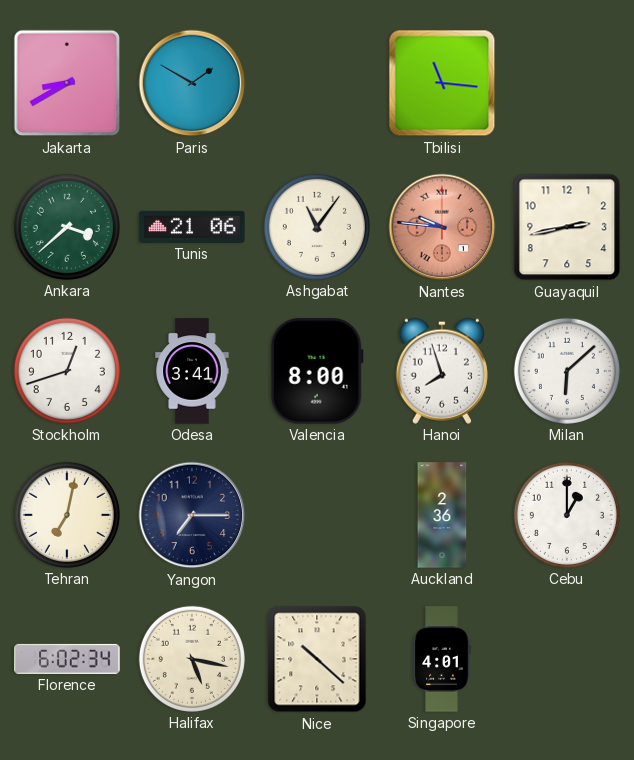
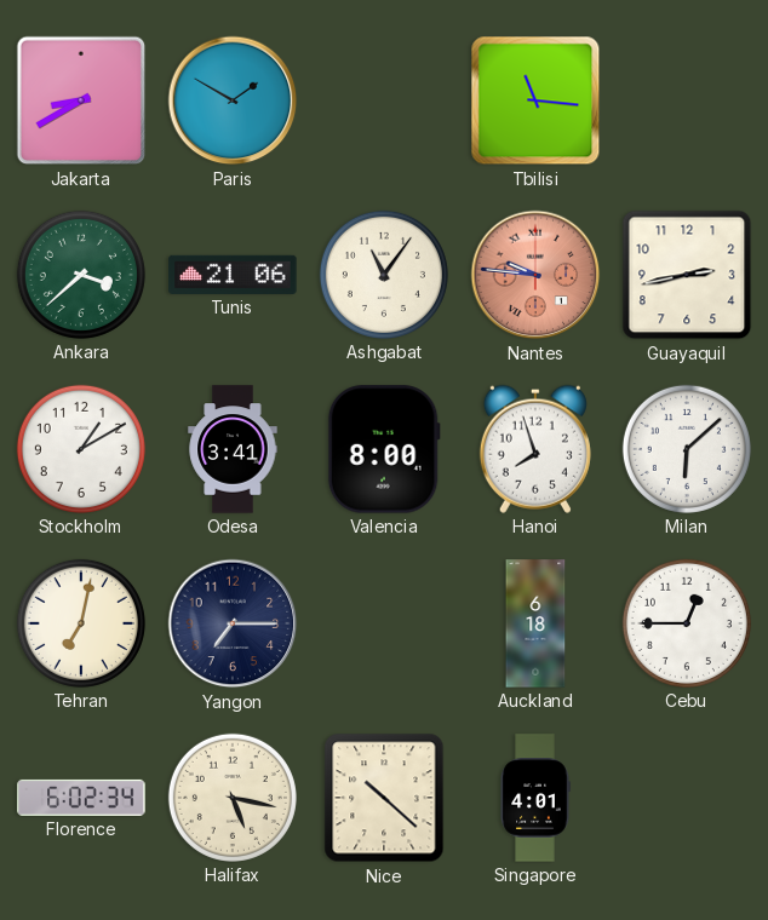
Stockholm: 12:42 -> 1:10
Auckland: 2:36 -> 6:18
Cebu: 1:00 -> 12:45
